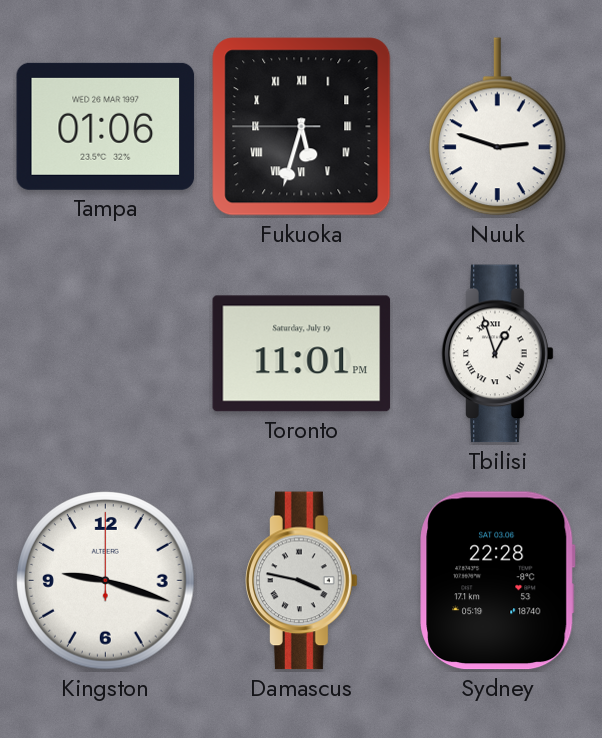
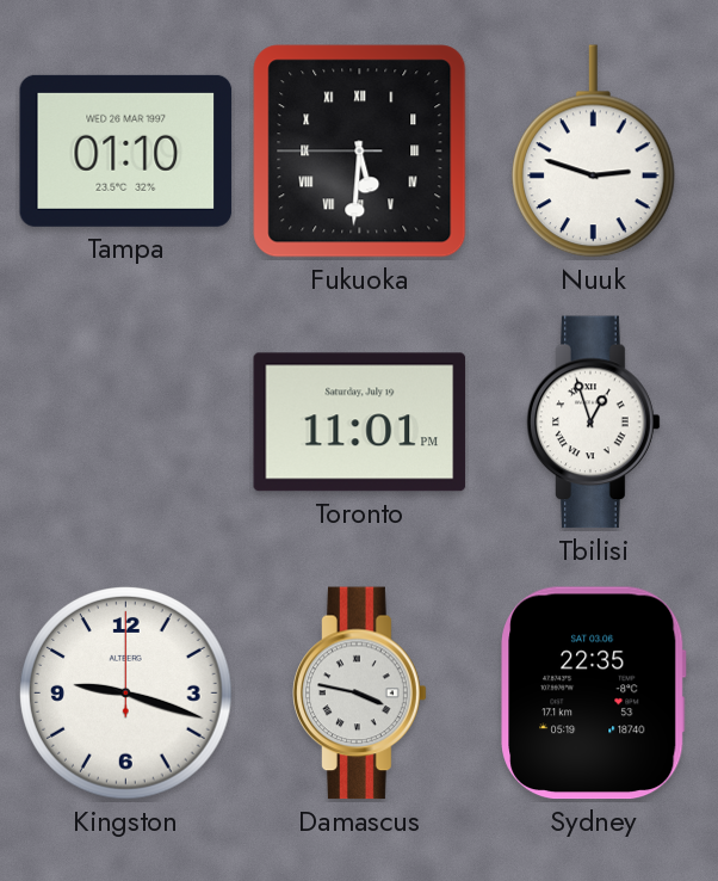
Tampa: 01:06 -> 01:10
Fukuoka: 5:32 -> 5:30
Sydney: 22:28 -> 22:35
